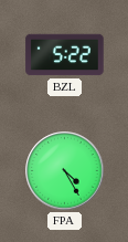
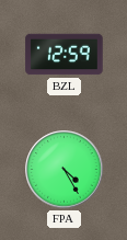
BZL: 5:22 -> 12:59
